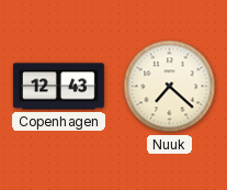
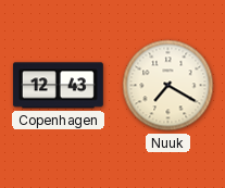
Nuuk: 7:22 -> 7:20
